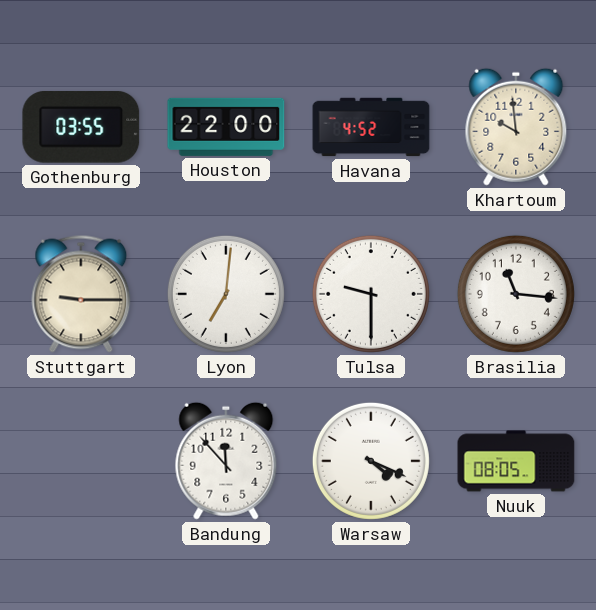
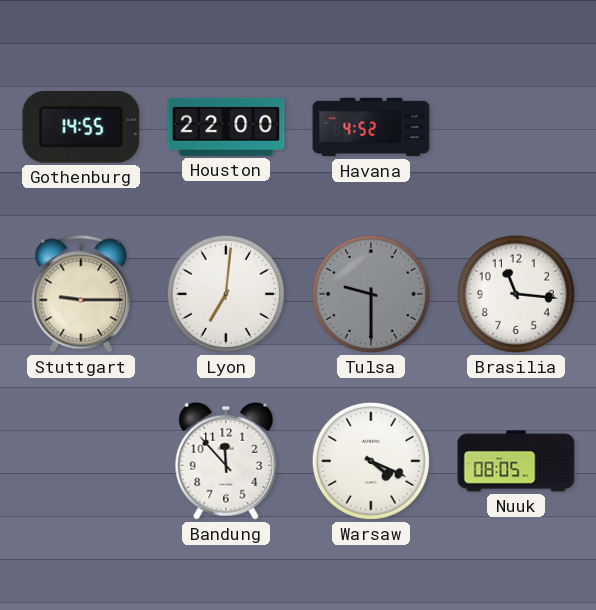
Gothenburg: 03:55 -> 14:55
Khartoum: 9:59 -> none
Tulsa dial: white -> grey
